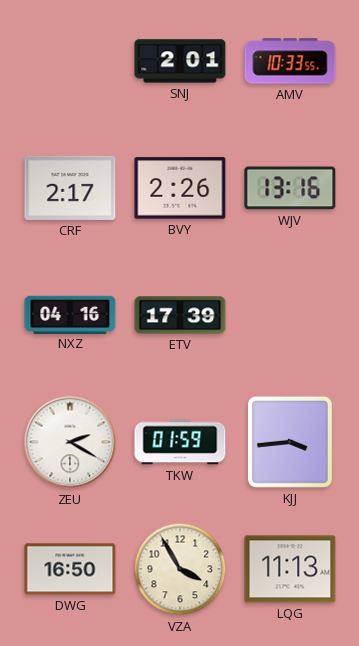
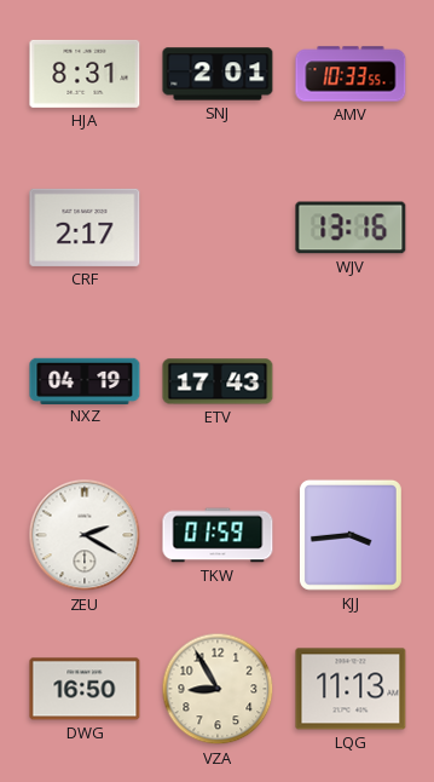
HJA: none -> 8:31
BVY: 2:26 -> none
NXZ: 04:16 -> 04:19
ETV: 17:39 -> 17:43
VZA: 3:55 -> 8:55
